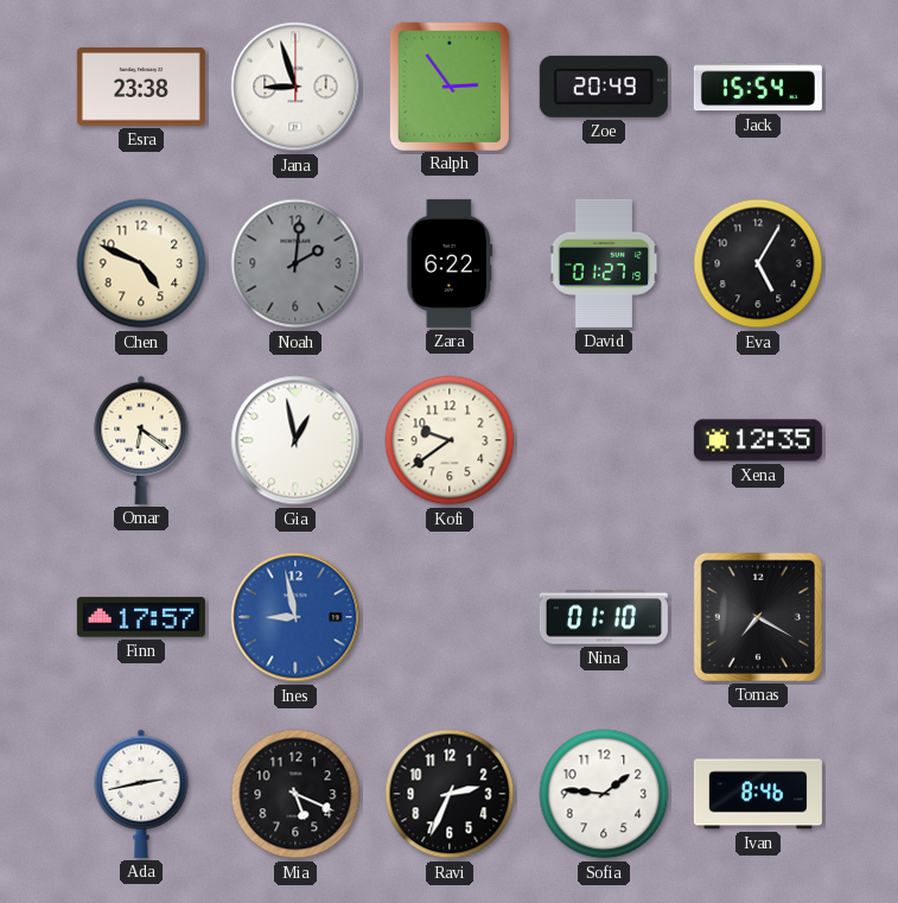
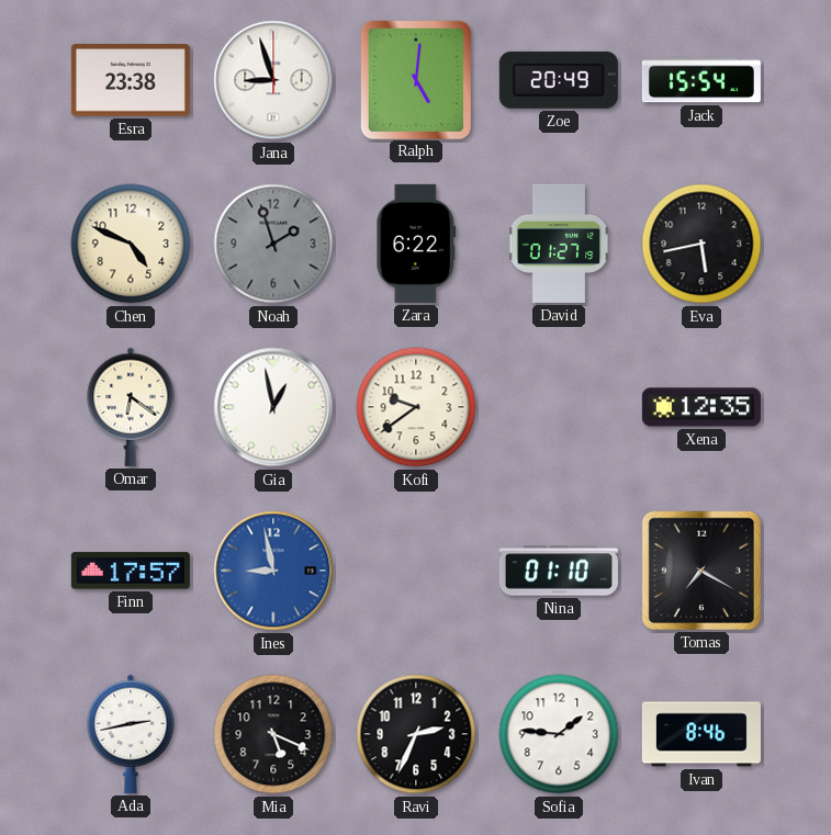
Ralph: 2:54 -> 5:01
Noah: 2:01 -> 1:57
Eva: 5:05 -> 5:43
